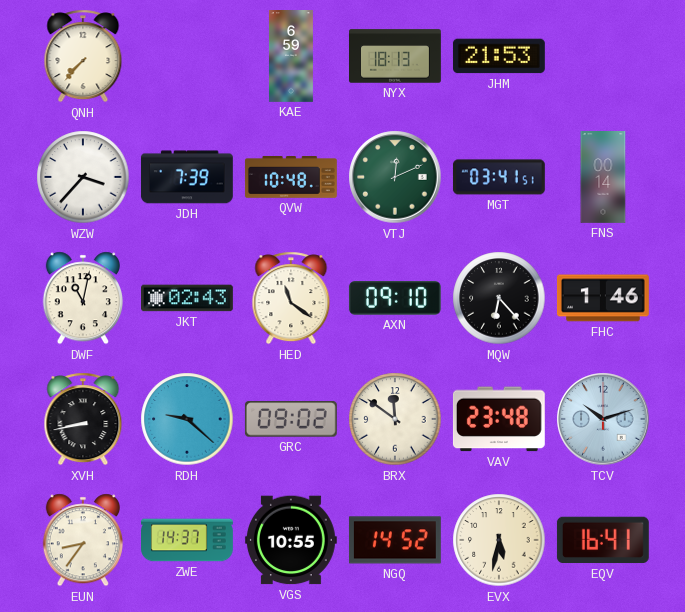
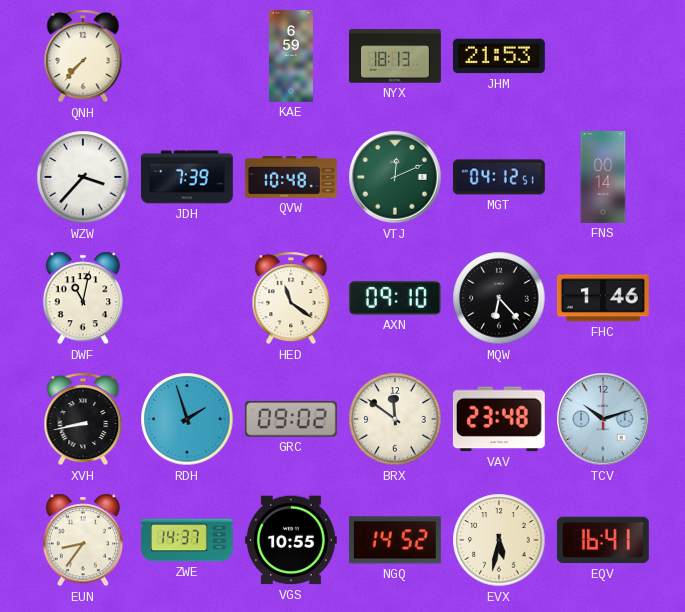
MGT: 03:41 -> 04:12
JKT: 02:43 -> none
RDH: 9:22 -> 1:57
